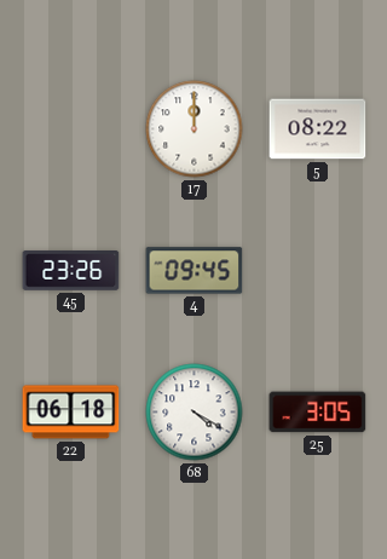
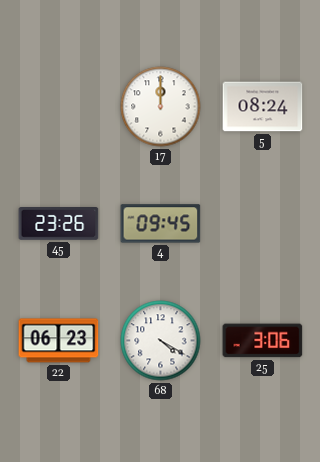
5: 08:22 -> 08:24
22: 06:18 -> 06:23
25: 3:05 -> 3:06
